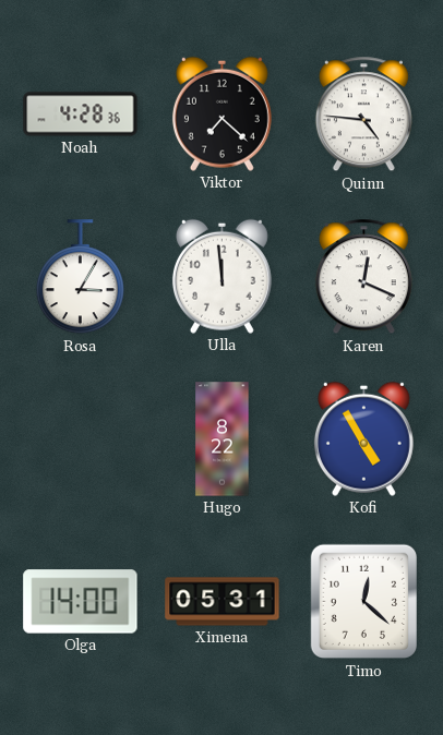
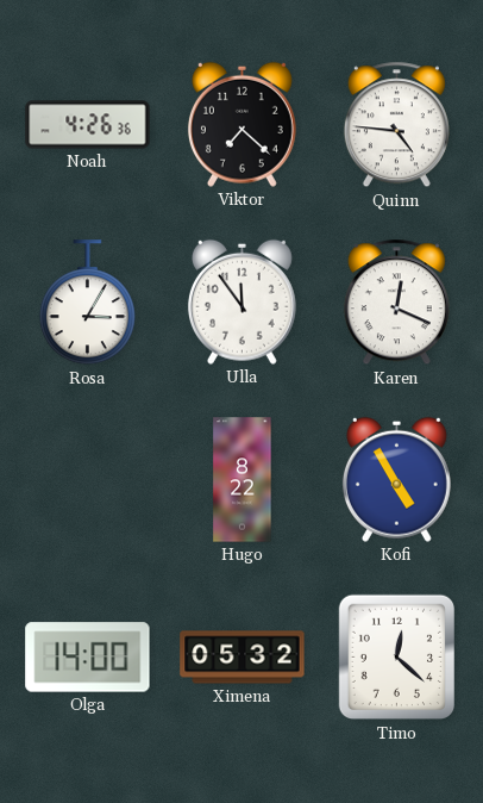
Noah: 4:28 -> 4:26
Ulla: 11:59 -> 11:54
Ximena: 05:31 -> 05:32
